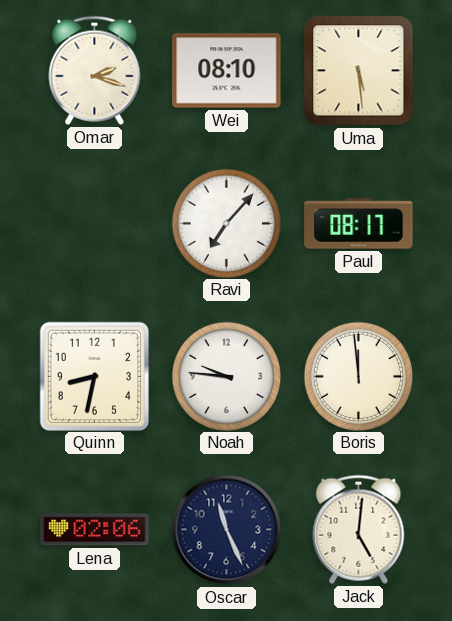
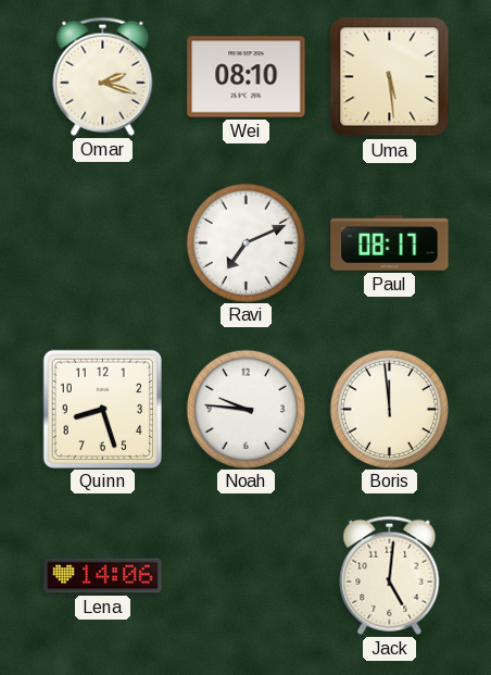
Ravi: 7:07 -> 7:11
Quinn: 8:32 -> 8:27
Lena: 02:06 -> 14:06
Oscar: 11:26 -> none
